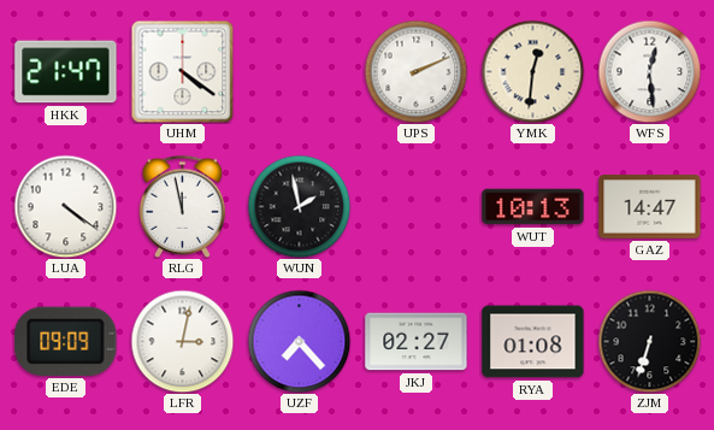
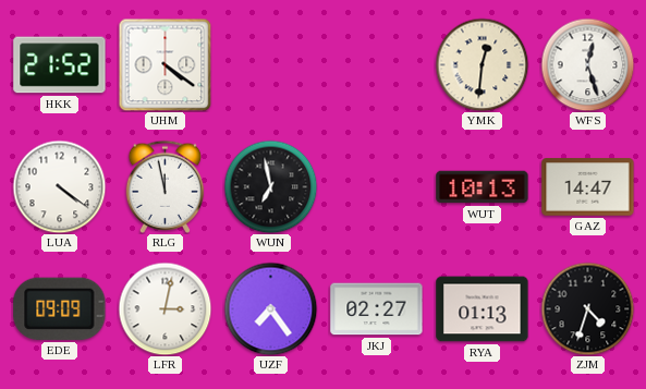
HKK: 21:47 -> 21:52
UPS: 2:11 -> none
WFS: 12:29 -> 12:27
WUN: 1:58 -> 6:58
UZF: 7:23 -> 7:24
RYA: 01:08 -> 01:13
ZJM: 6:33 -> 4:33
